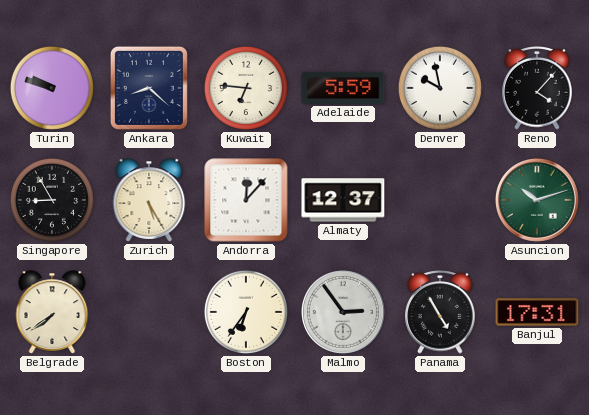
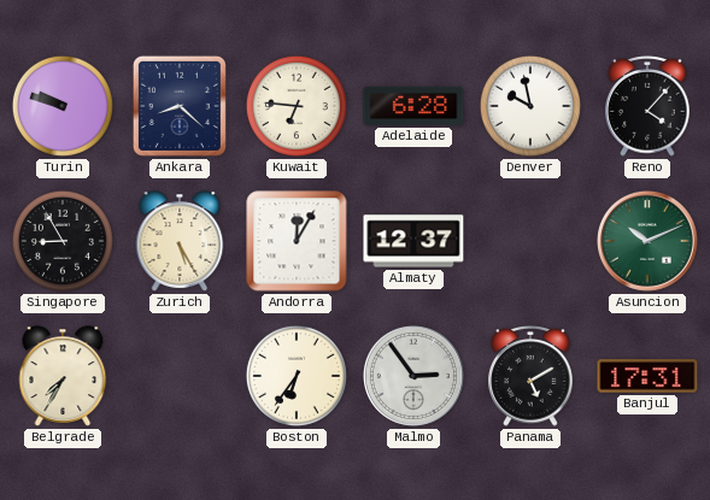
Adelaide: 5:59 -> 6:28
Andorra: 12:07 -> 12:05
Asuncion: 10:12 -> 10:11
Belgrade: 7:39 -> 7:35
Panama: 4:55 -> 5:10
